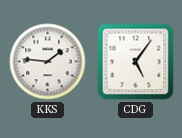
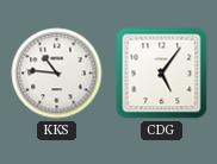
KKS: 1:46 -> 10:46
